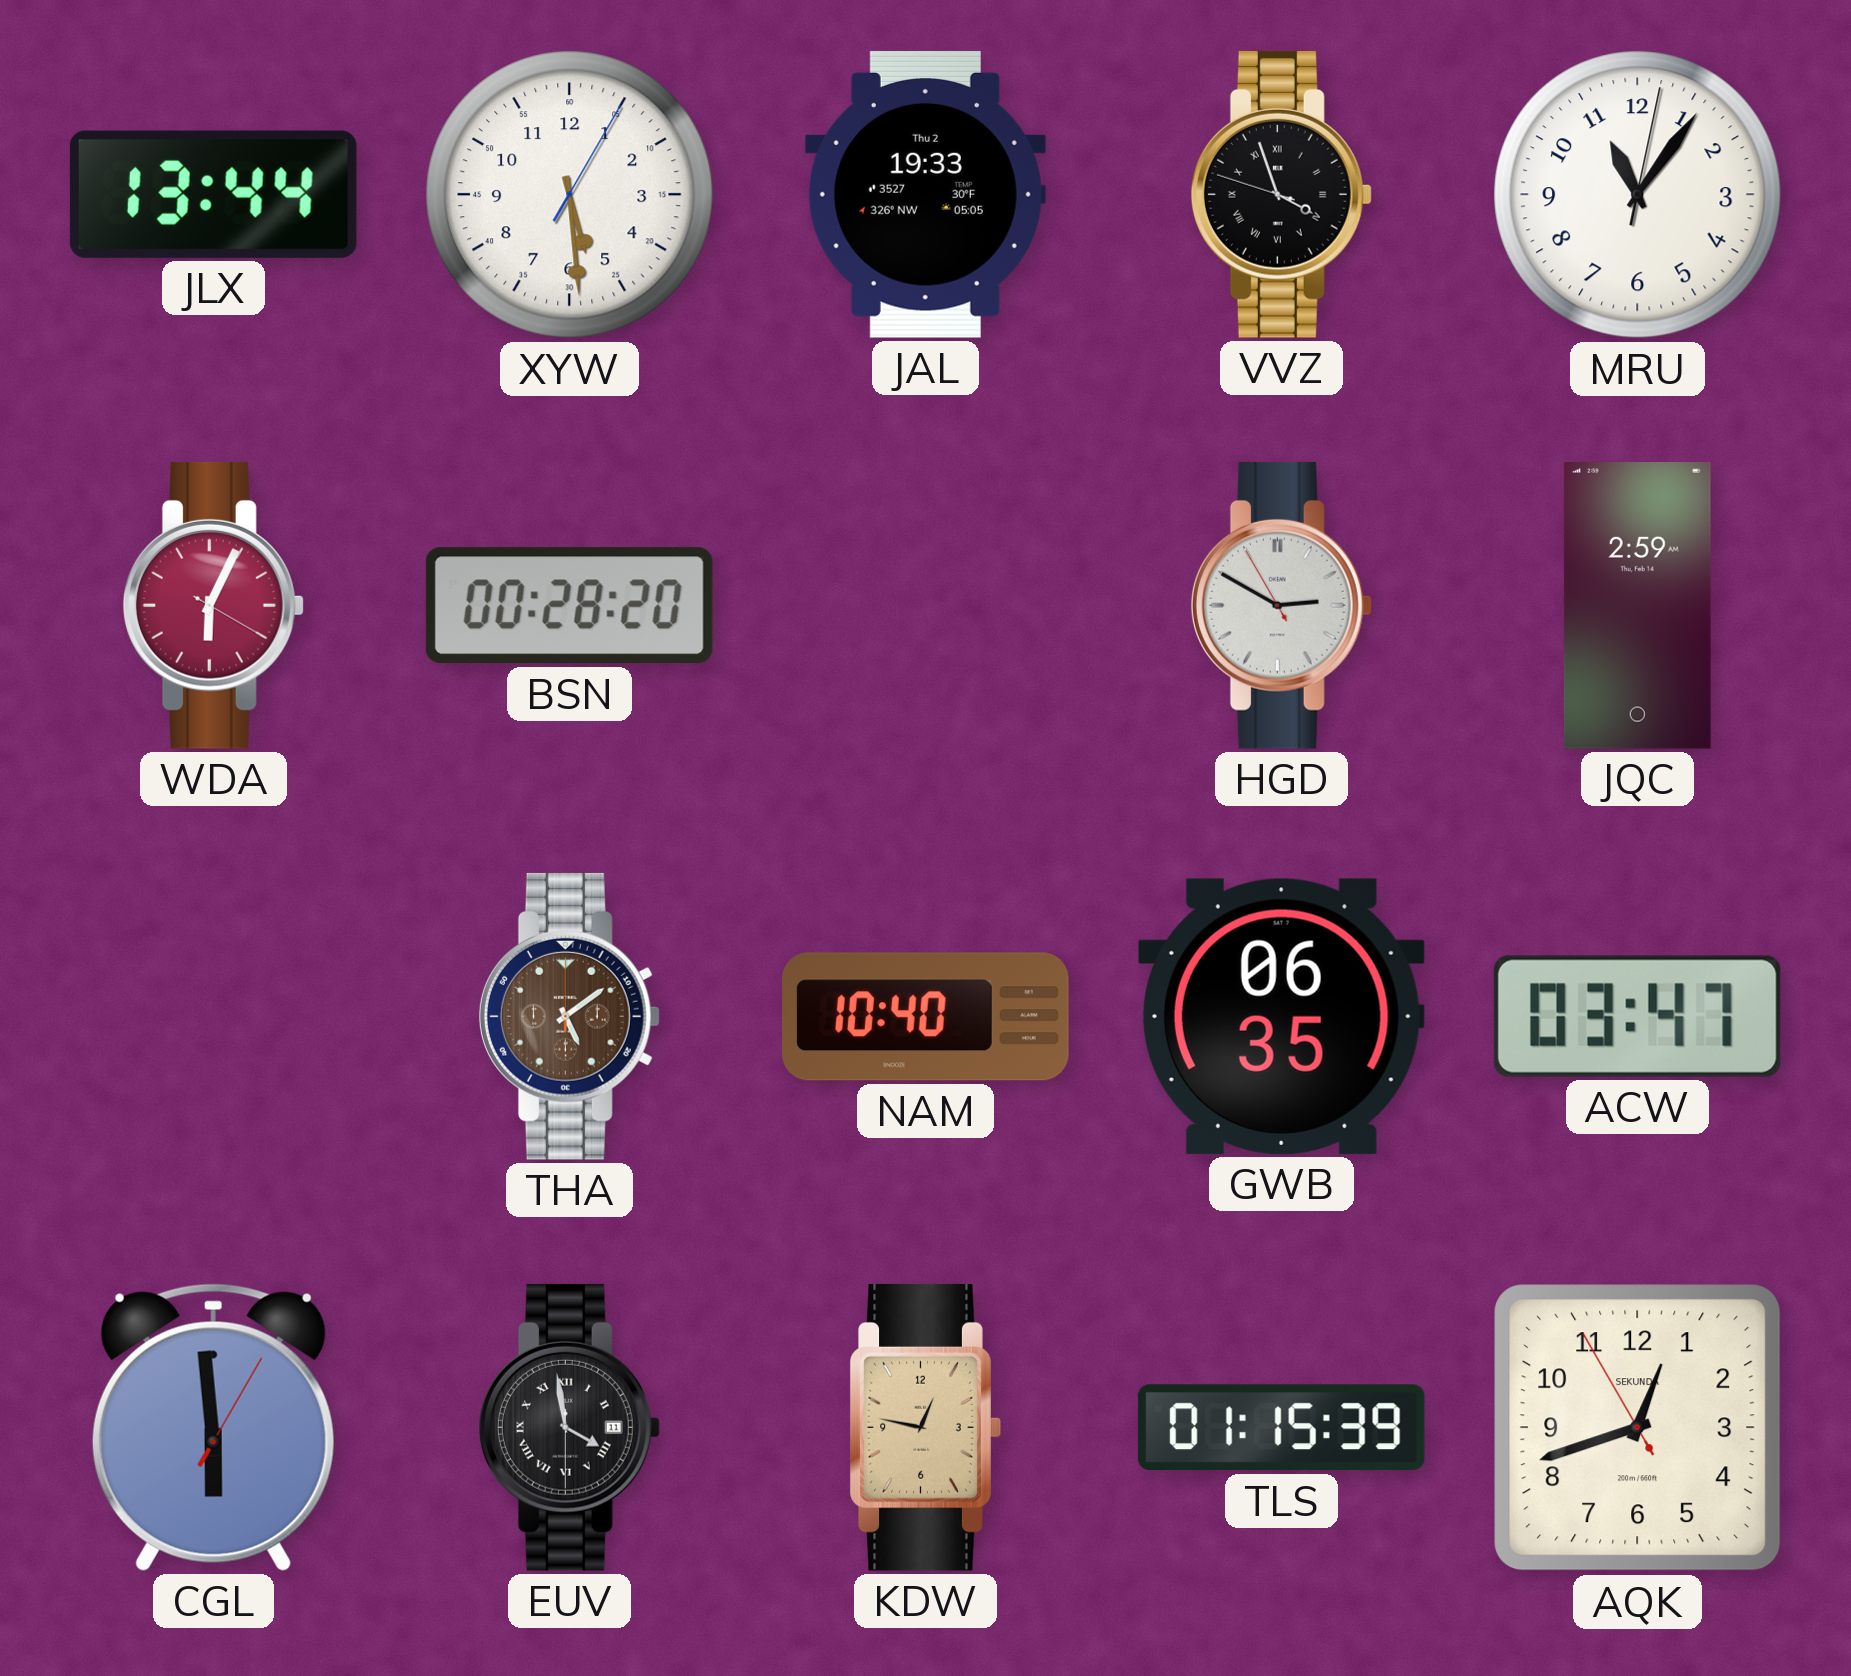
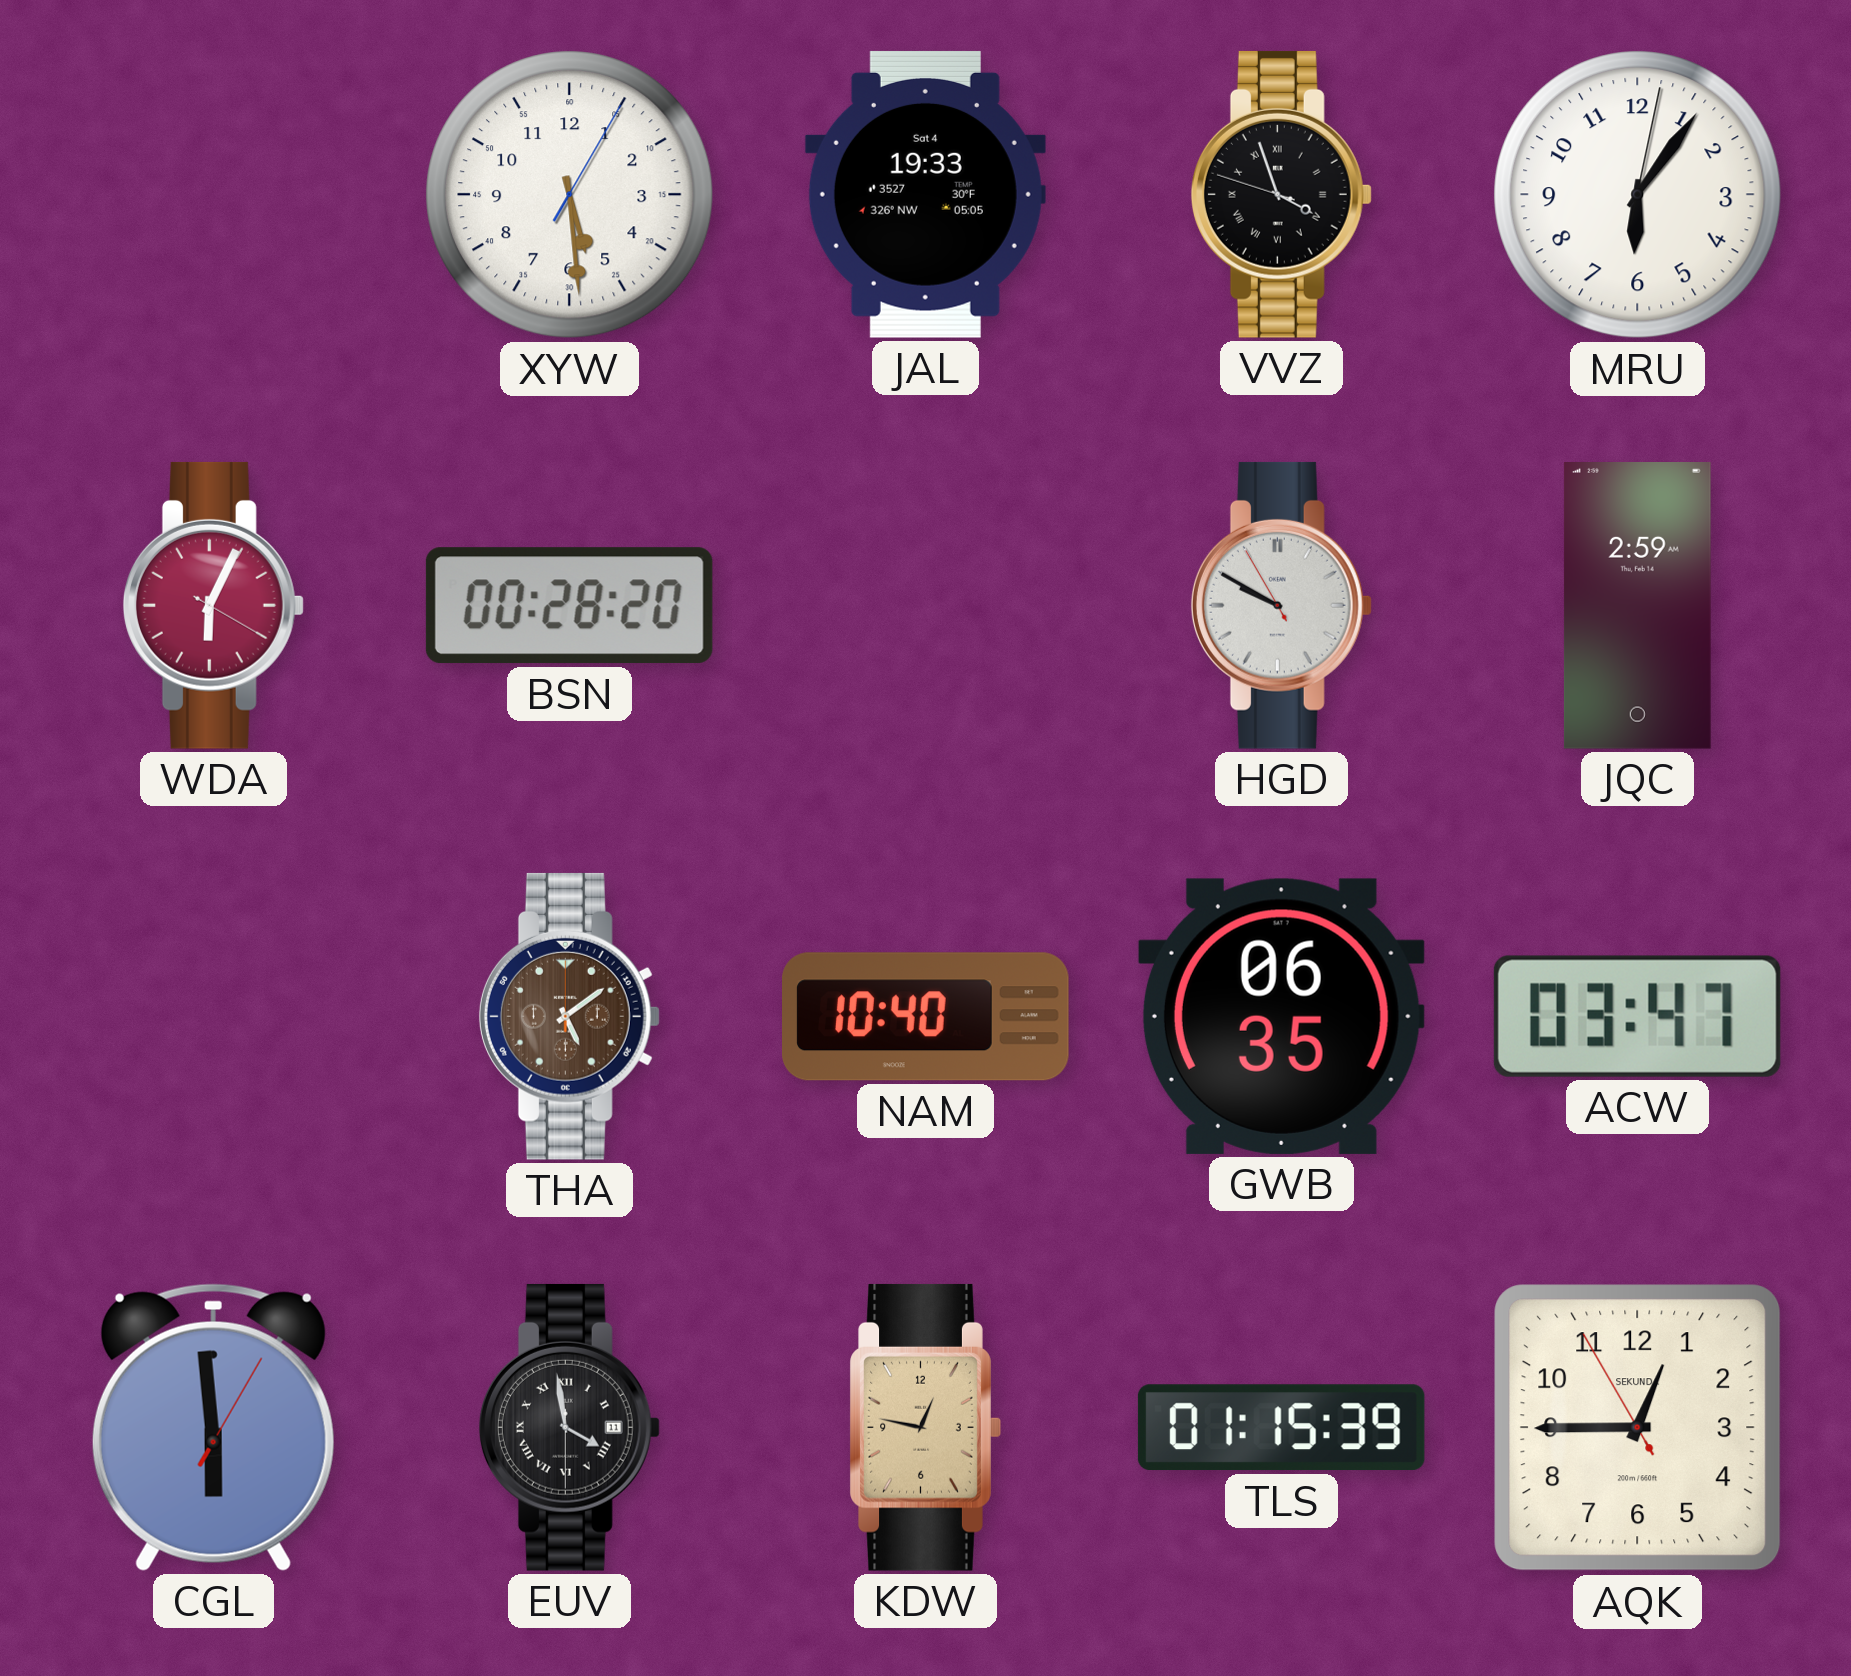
JLX: 13:44 -> none
JAL date: Thu 2 -> Sat 4
MRU: 11:06 -> 6:06
HGD: 2:49 -> 9:49
AQK: 12:41 -> 12:44
